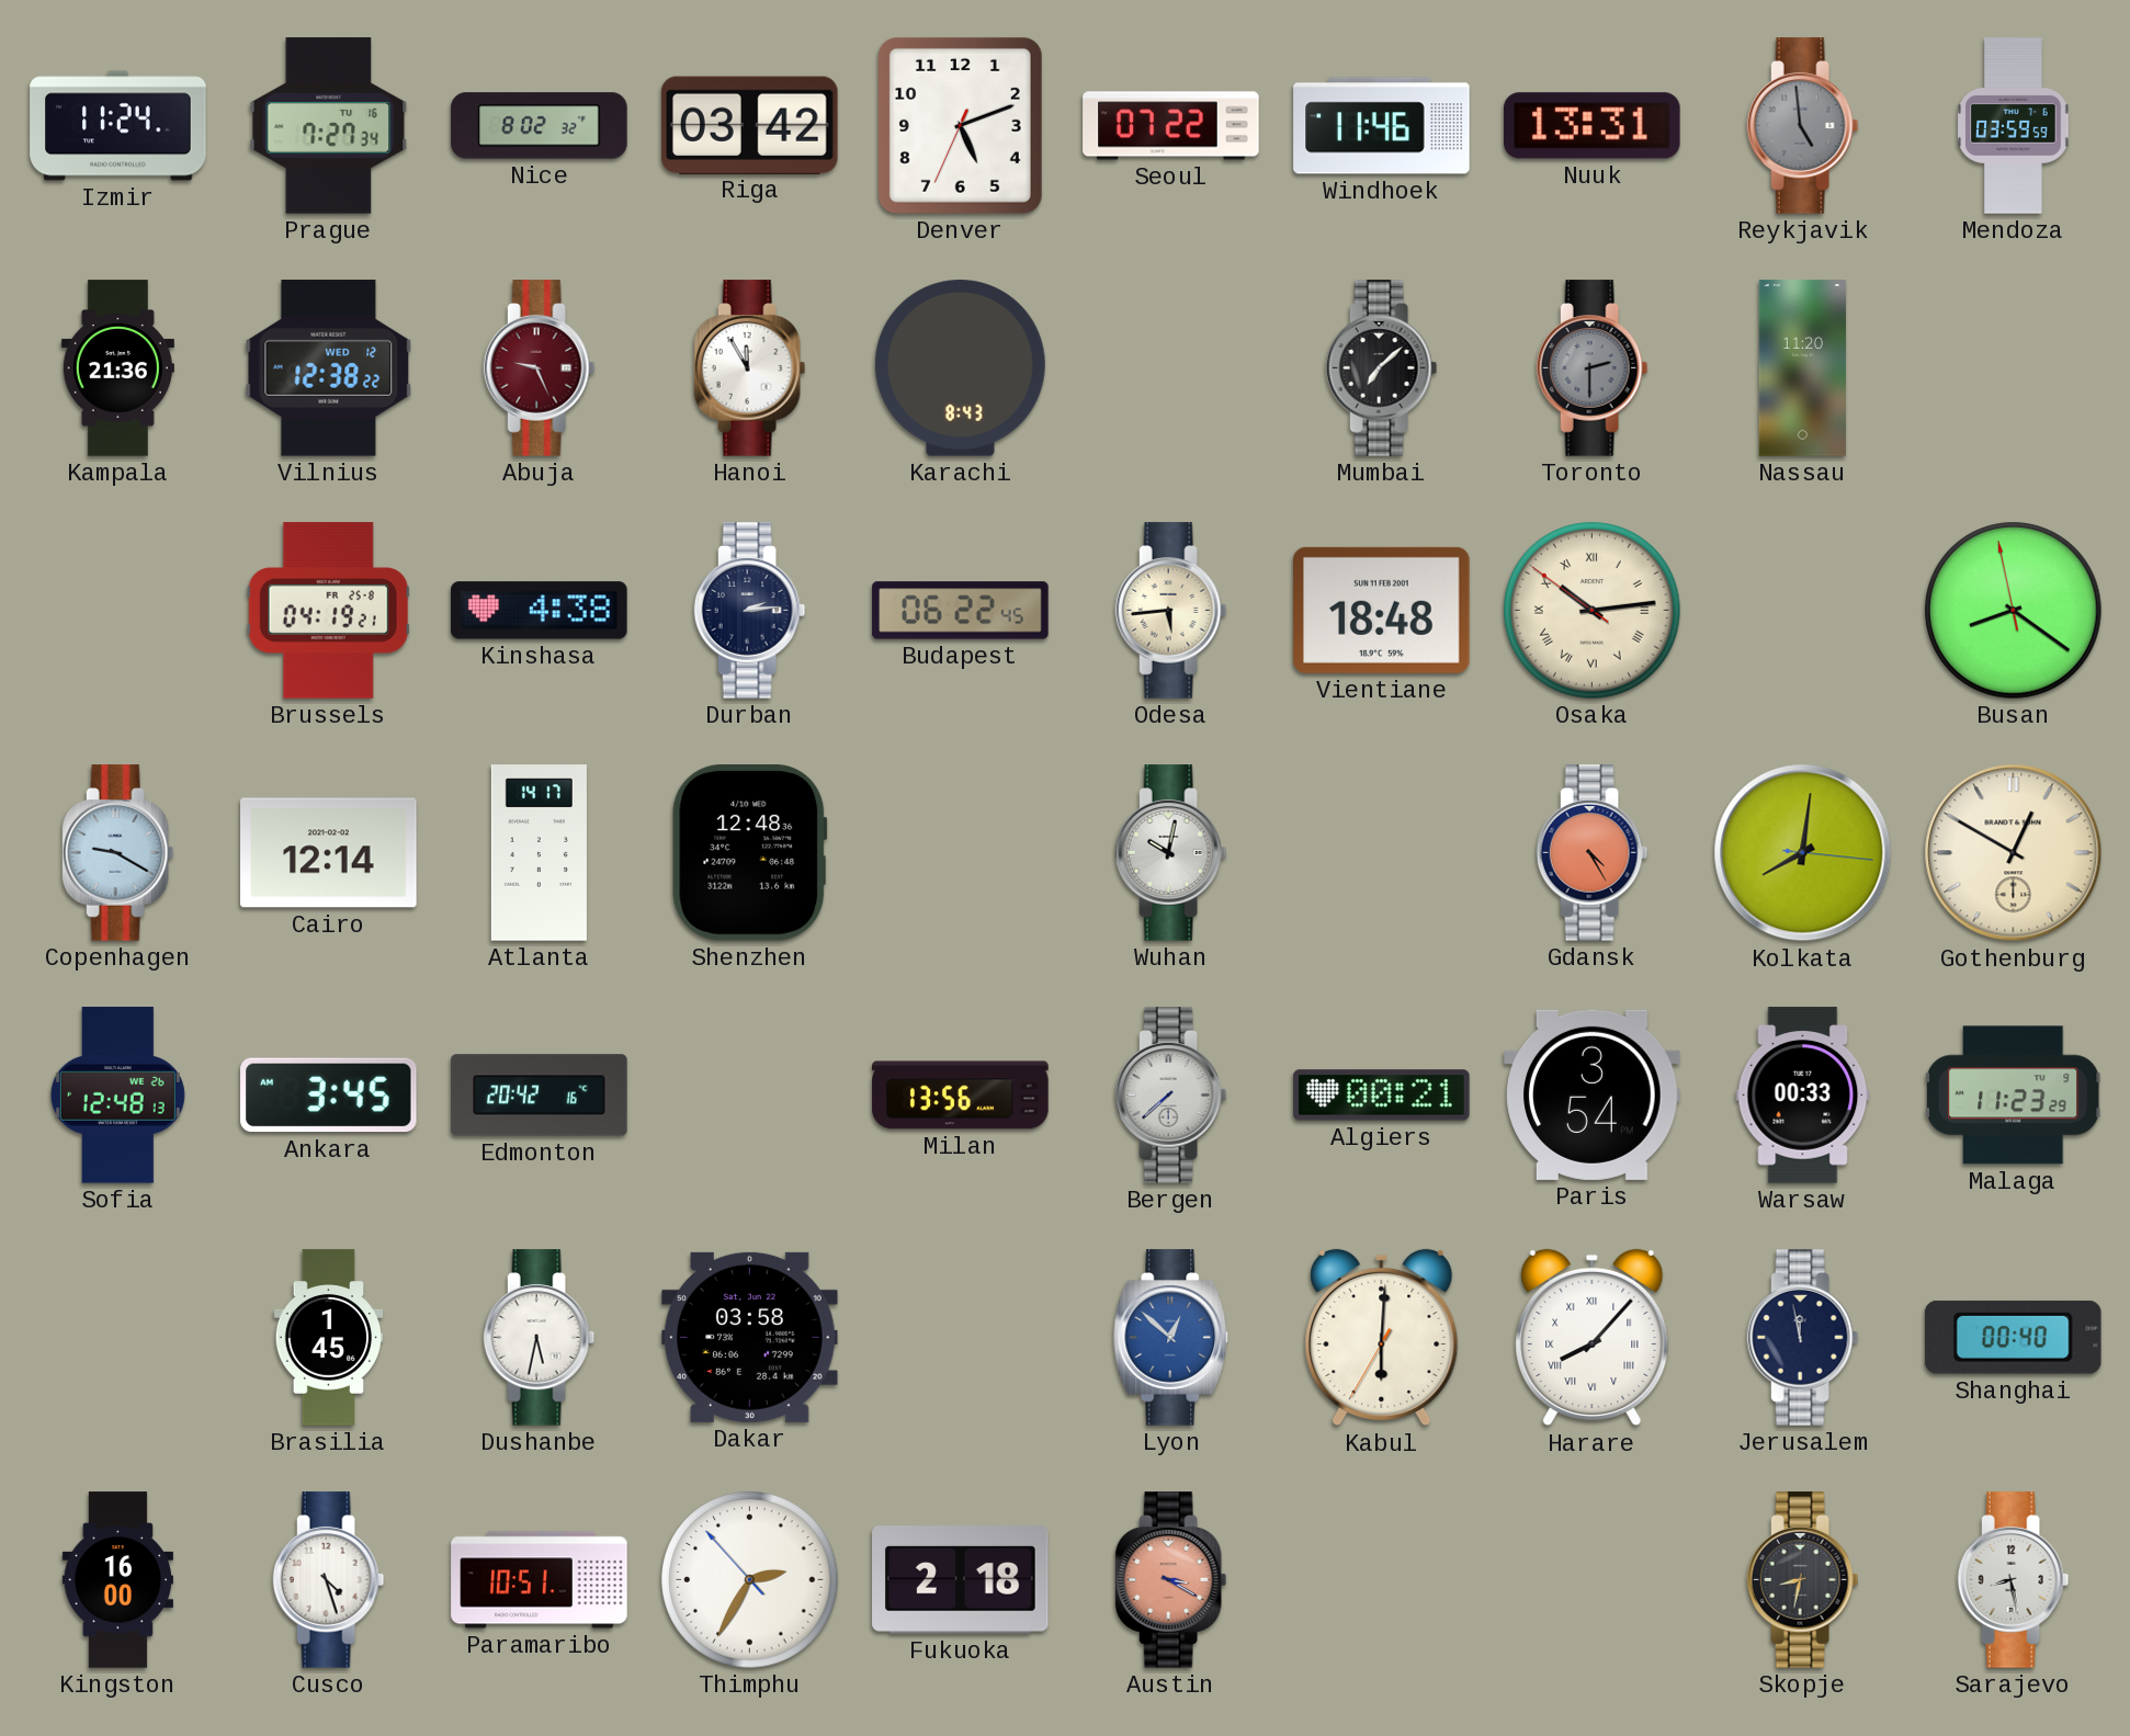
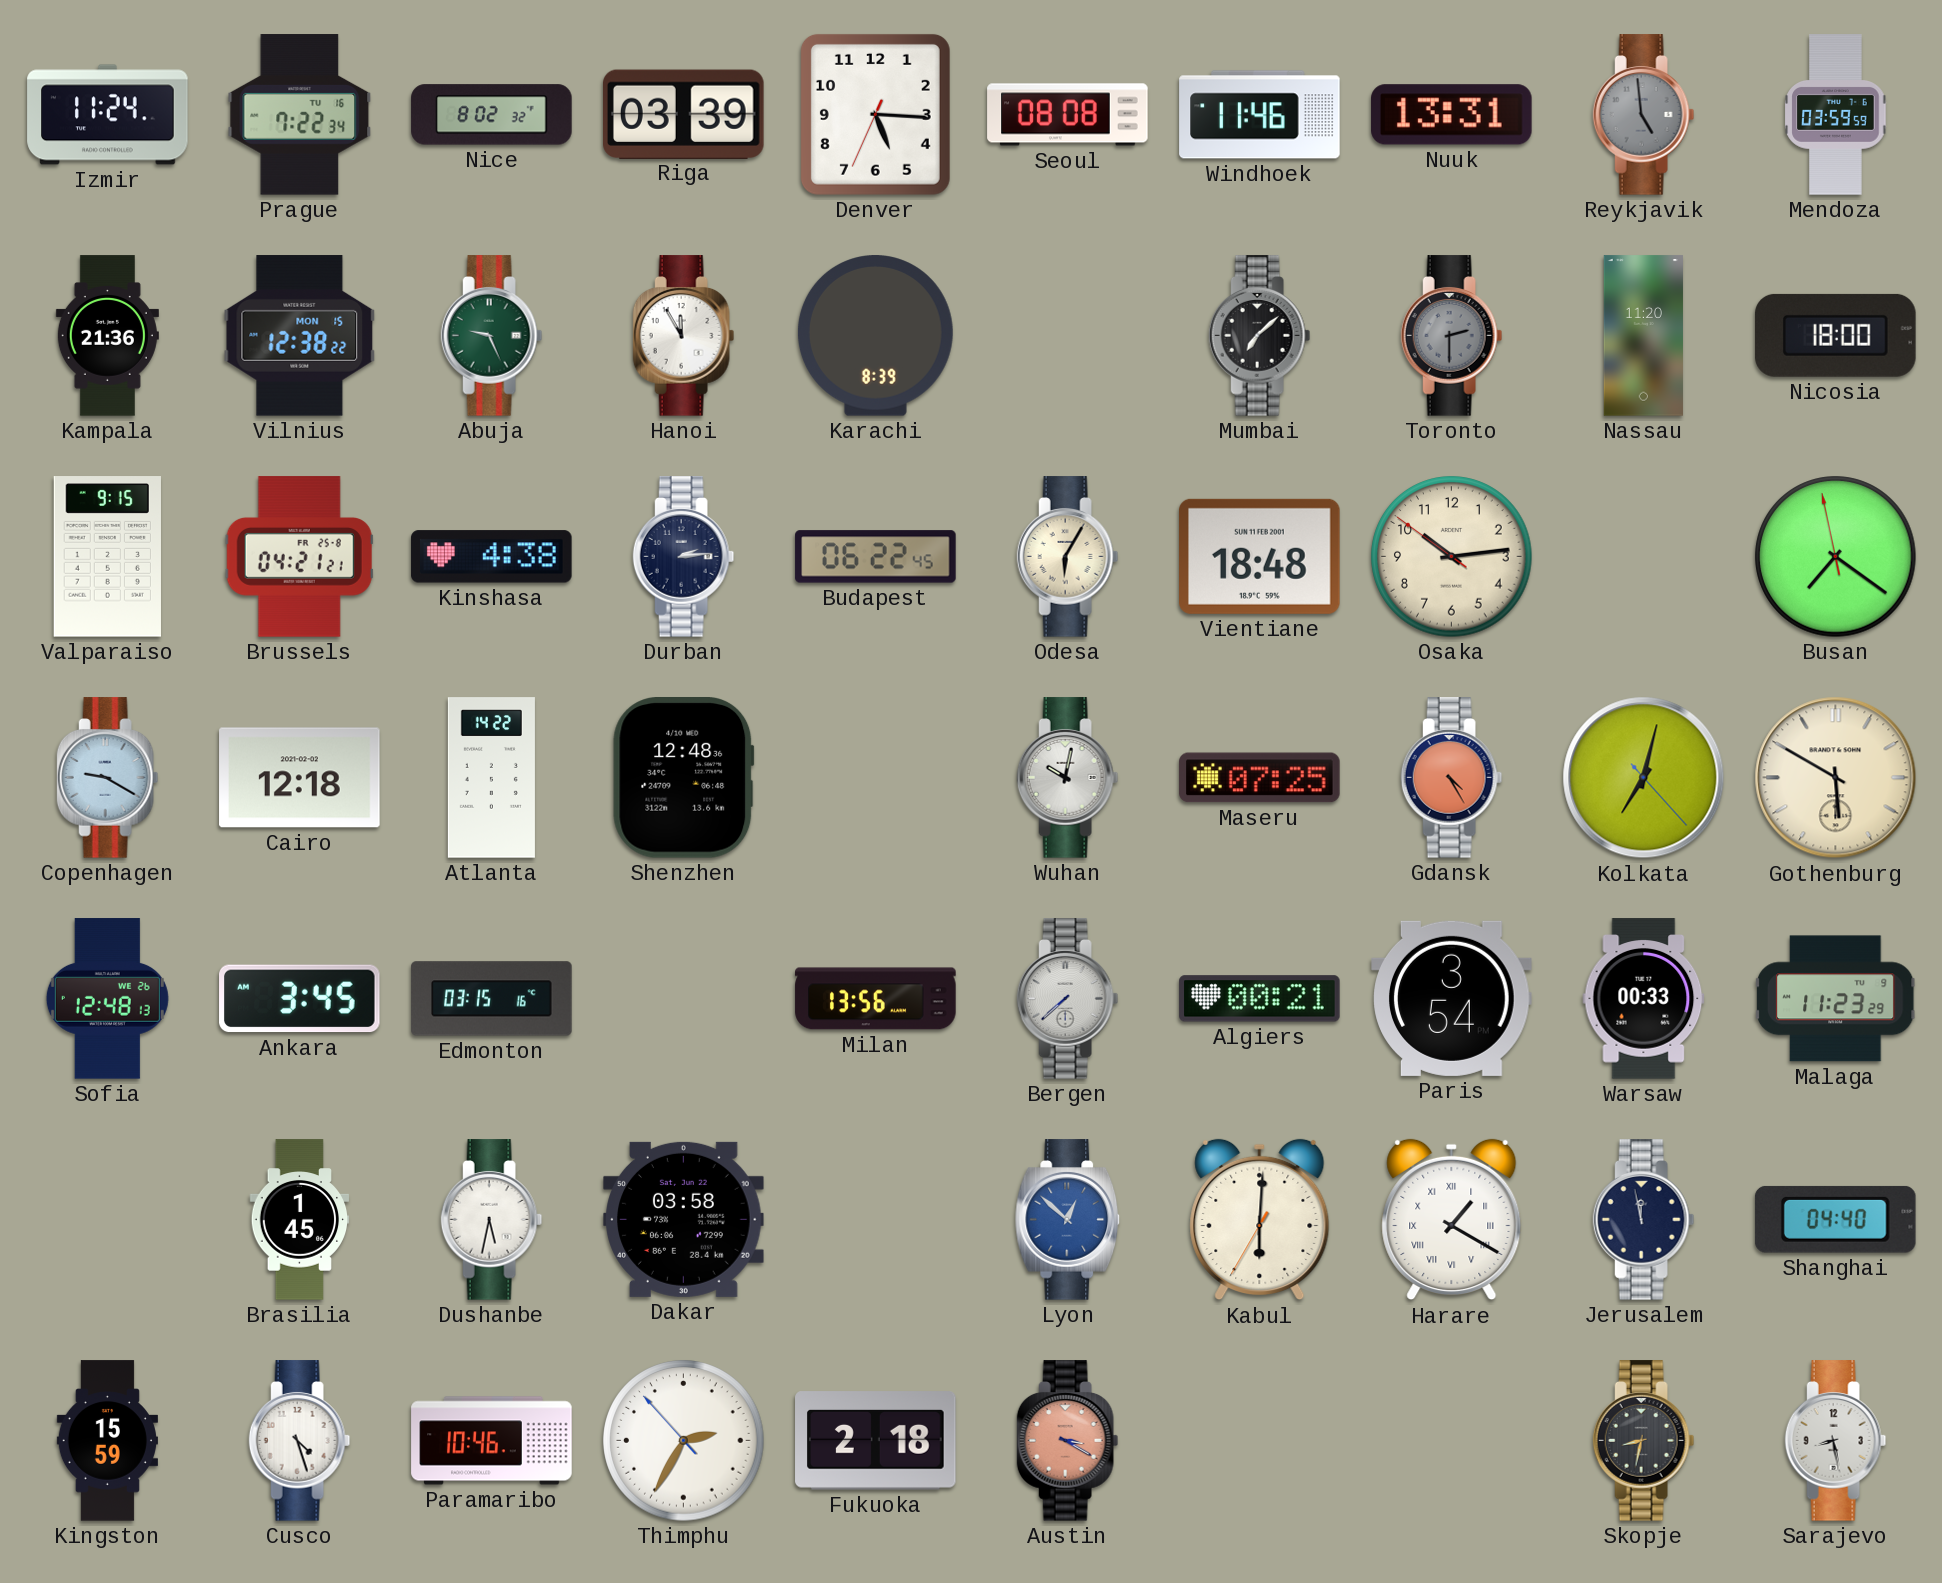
Prague: 7:27 -> 7:22
Riga: 03:42 -> 03:39
Denver: 5:11 -> 5:15
Seoul: 07:22 -> 08:08
Vilnius date: WED 12 -> MON 15
Abuja dial: burgundy -> green
Karachi: 8:43 -> 8:39
Nicosia: none -> 18:00
Valparaiso: none -> 9:15
Brussels: 04:19 -> 04:21
Odesa: 5:44 -> 6:05
Osaka numerals: Roman -> Arabic
Busan: 8:20 -> 7:20
Cairo: 12:14 -> 12:18
Atlanta: 14:17 -> 14:22
Maseru: none -> 07:25
Kolkata: 8:01 -> 7:02
Gothenburg: 12:50 -> 5:50
Edmonton: 20:42 -> 03:15
Harare: 8:07 -> 1:20
Shanghai: 00:40 -> 04:40
Kingston: 16:00 -> 15:59
Paramaribo: 10:51 -> 10:46
